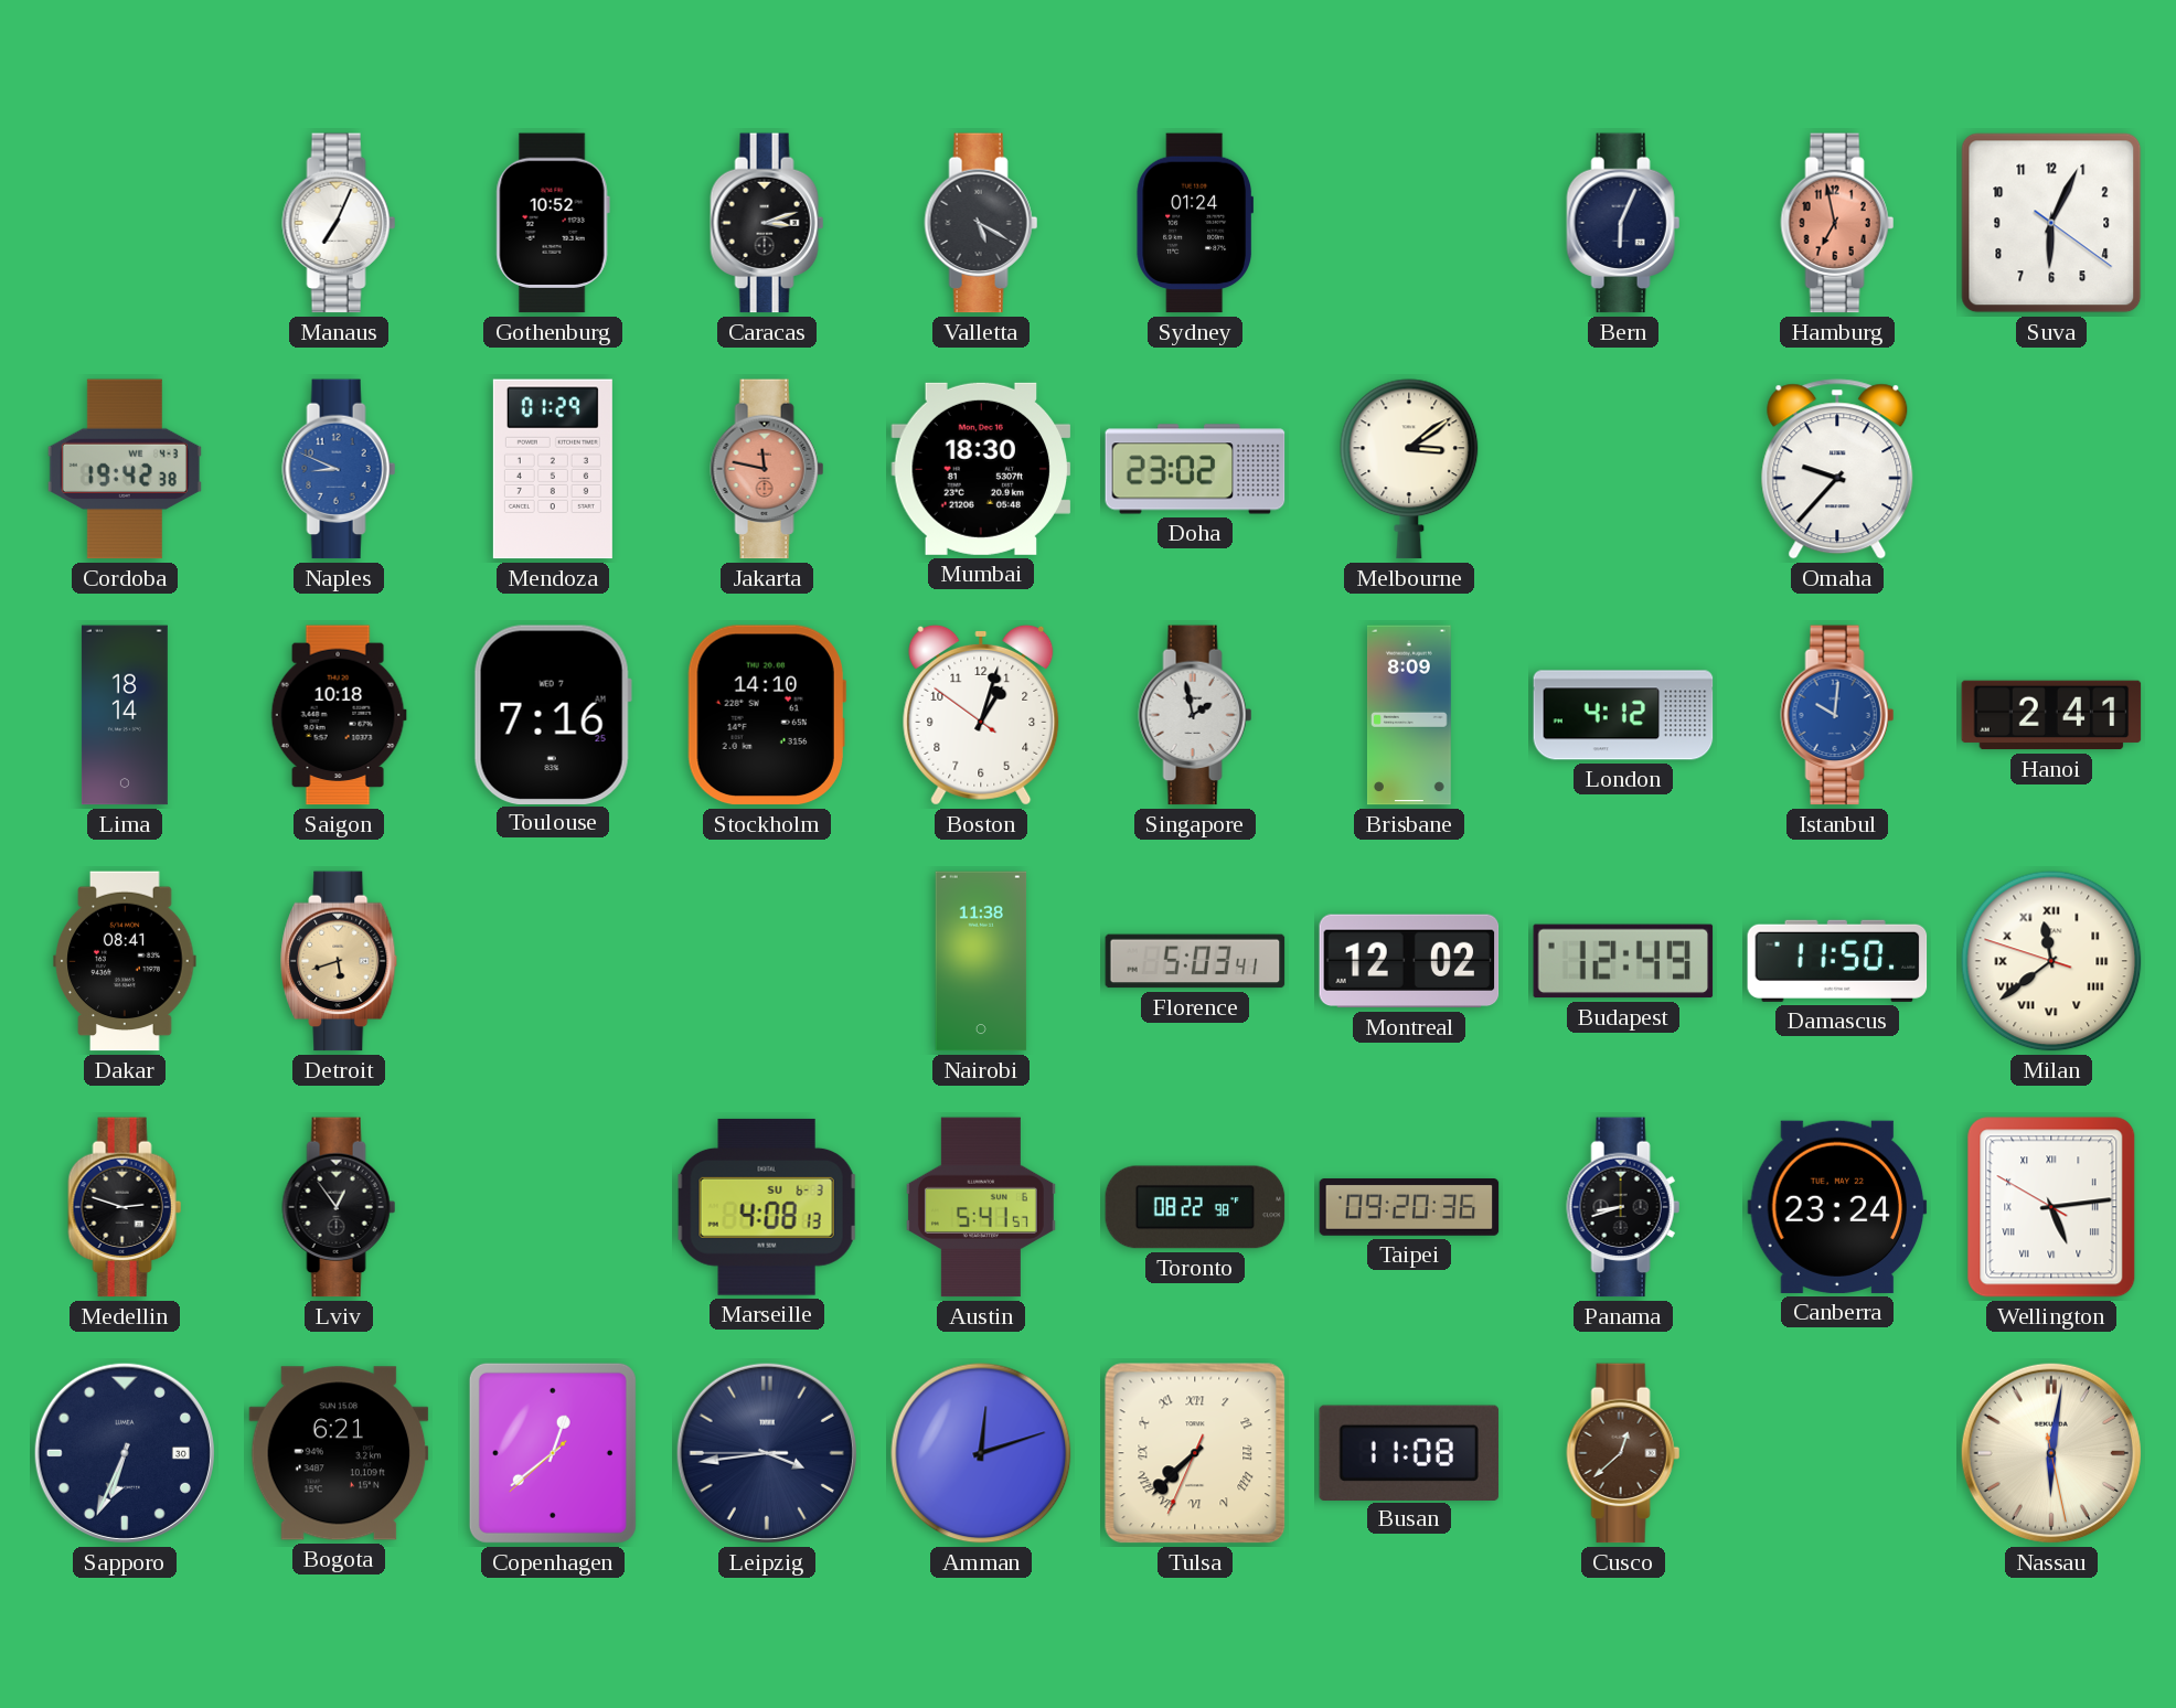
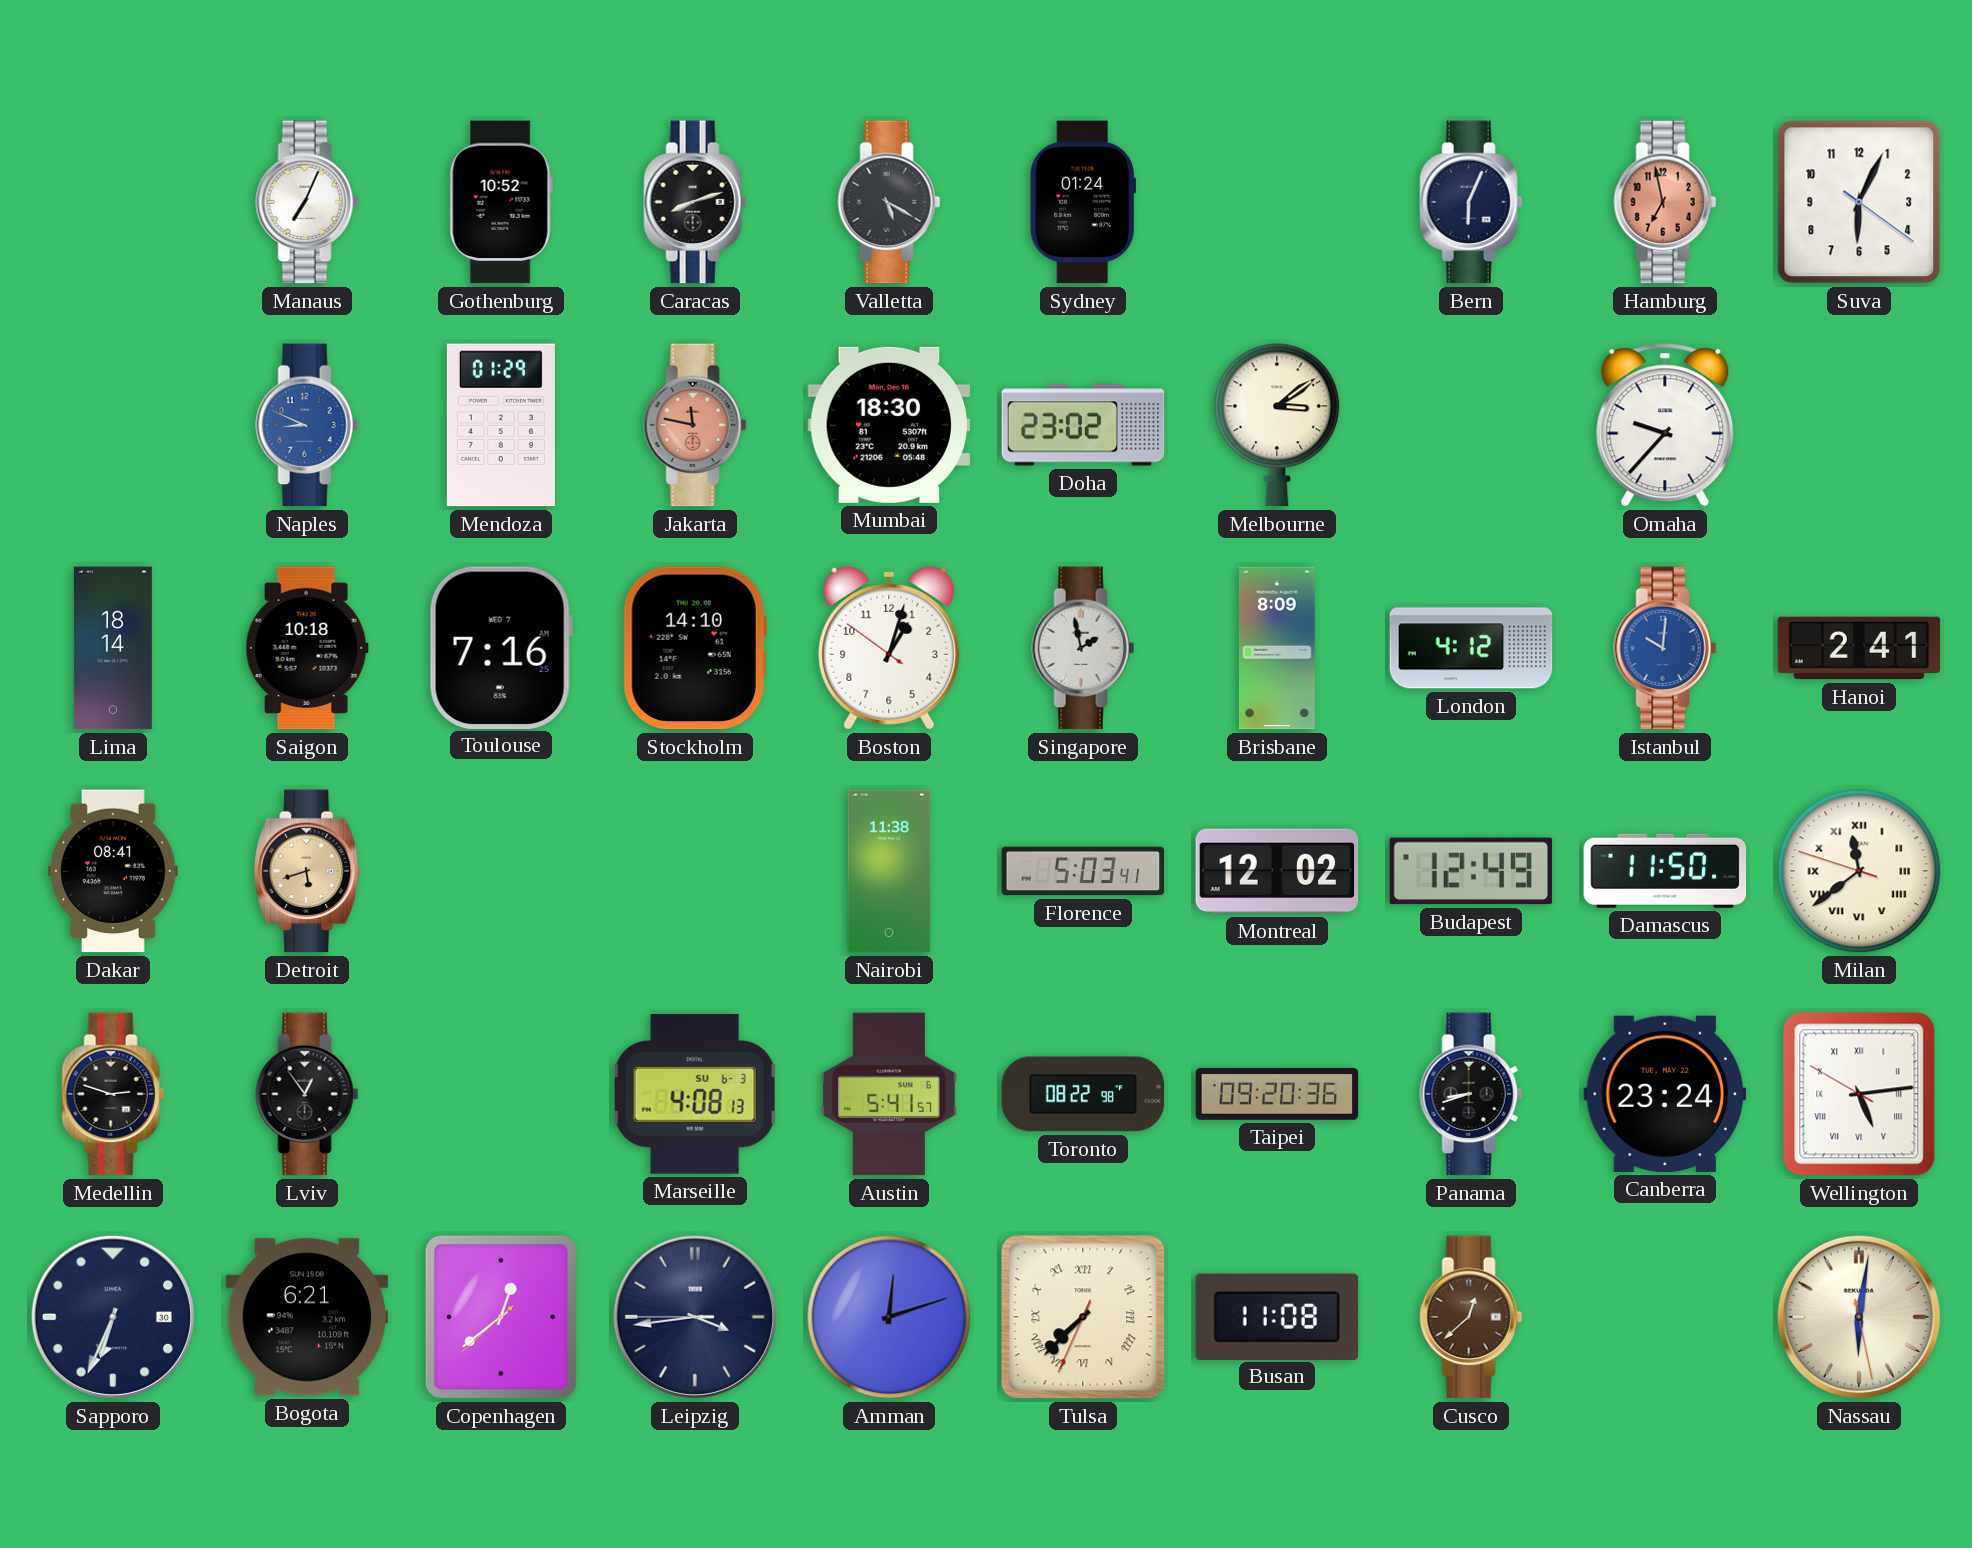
Caracas: 3:12 -> 8:12
Cordoba: 19:42 -> none
